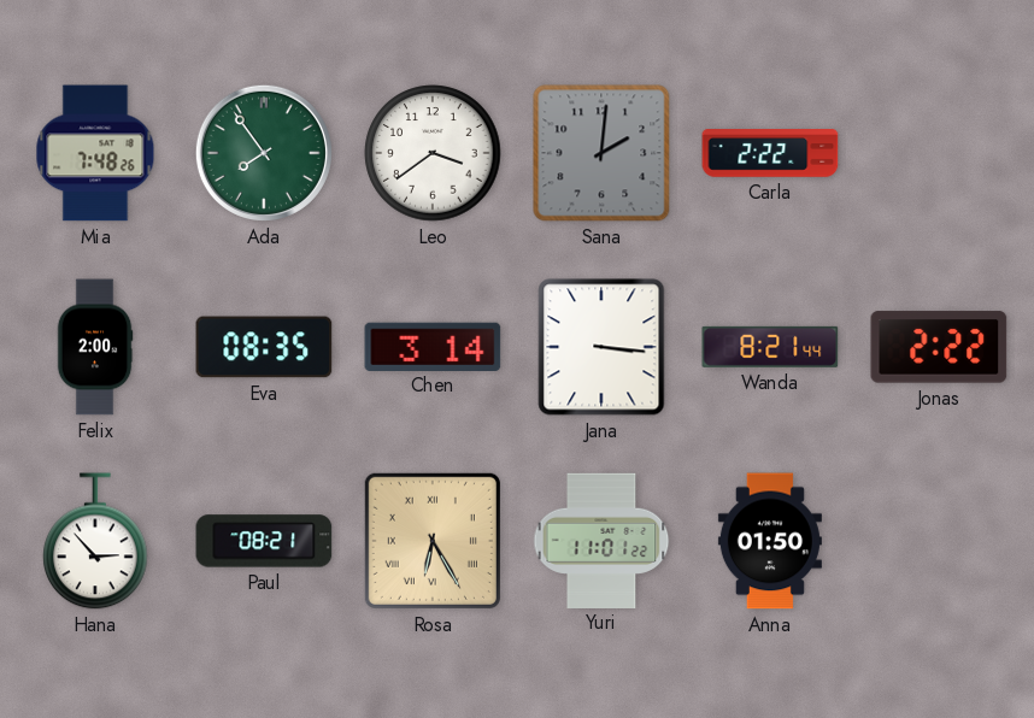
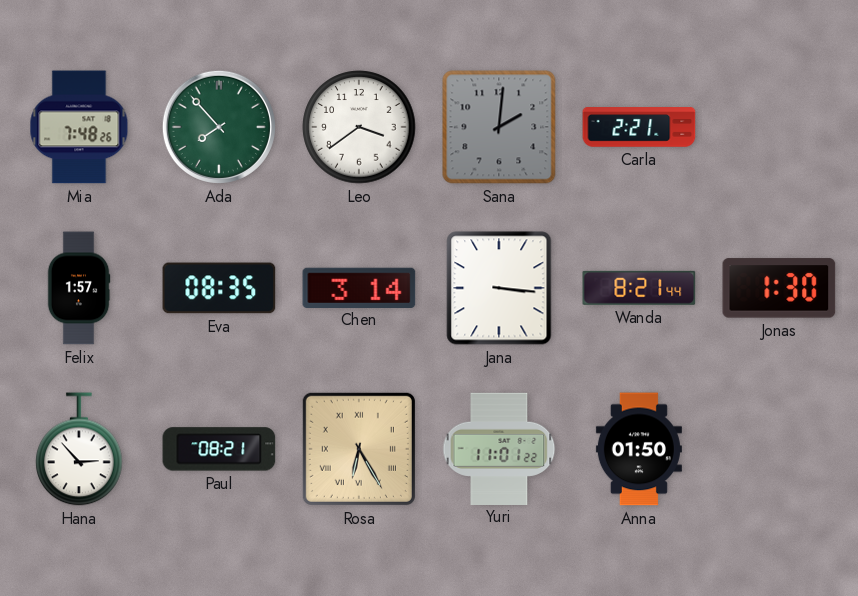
Ada: 7:54 -> 7:53
Carla: 2:22 -> 2:21
Felix: 2:00 -> 1:57
Jonas: 2:22 -> 1:30
